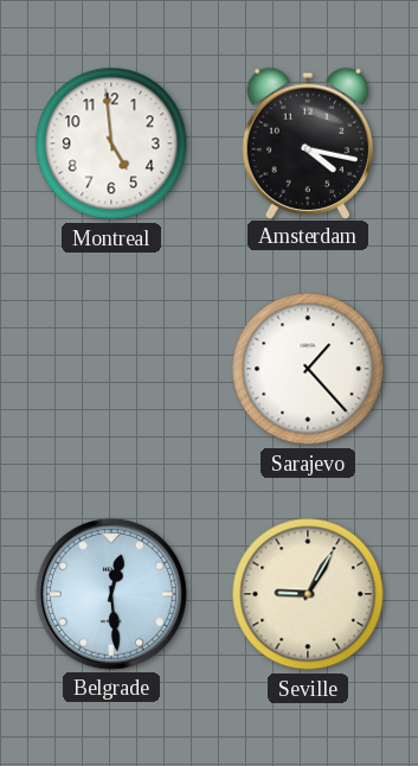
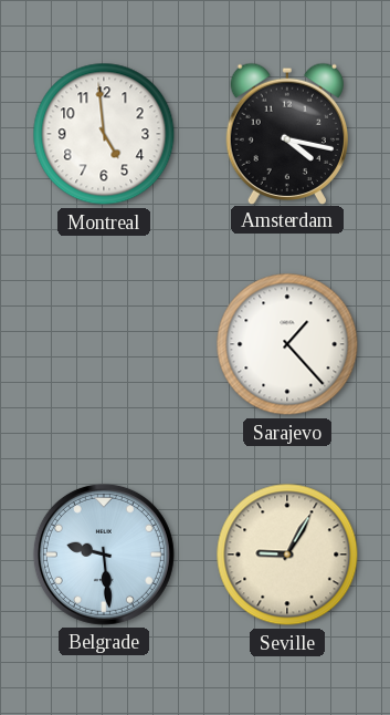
Belgrade: 12:29 -> 9:29
